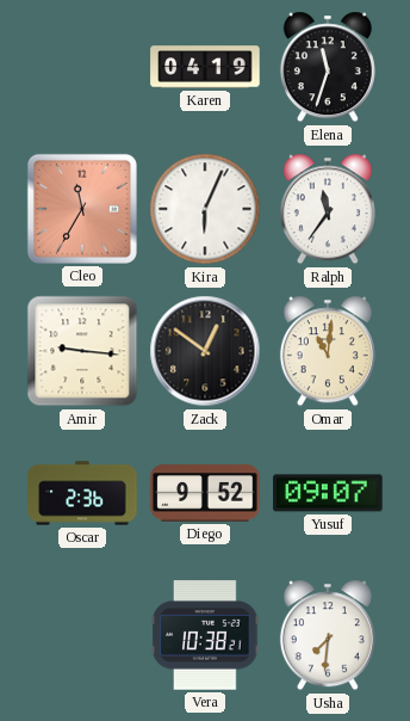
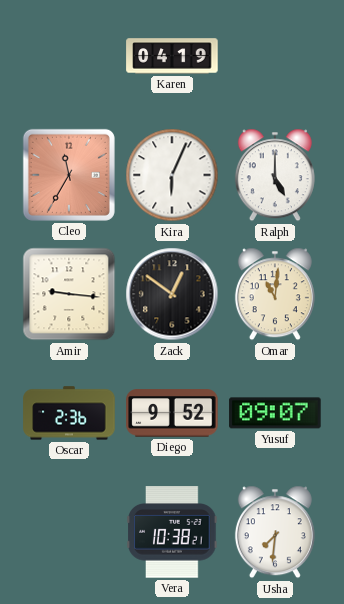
Elena: 11:33 -> none
Ralph: 11:36 -> 5:00
